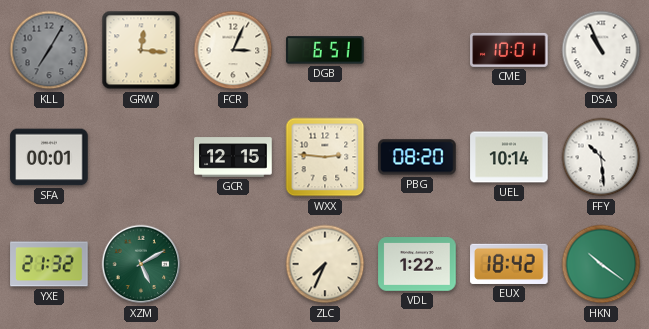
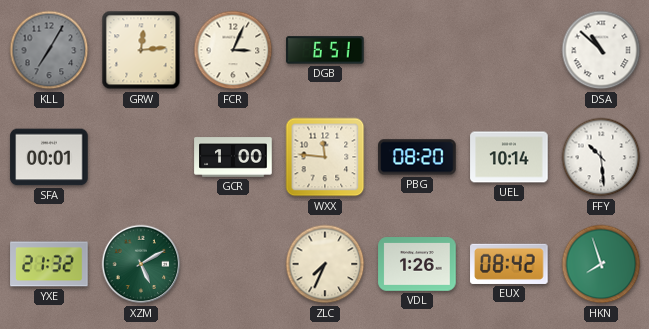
GRW: 12:16 -> 12:14
CME: 10:01 -> none
DSA: 10:56 -> 10:52
GCR: 12:15 -> 1:00
WXX: 2:46 -> 11:46
VDL: 1:22 -> 1:26
EUX: 18:42 -> 08:42
HKN: 10:21 -> 7:57
